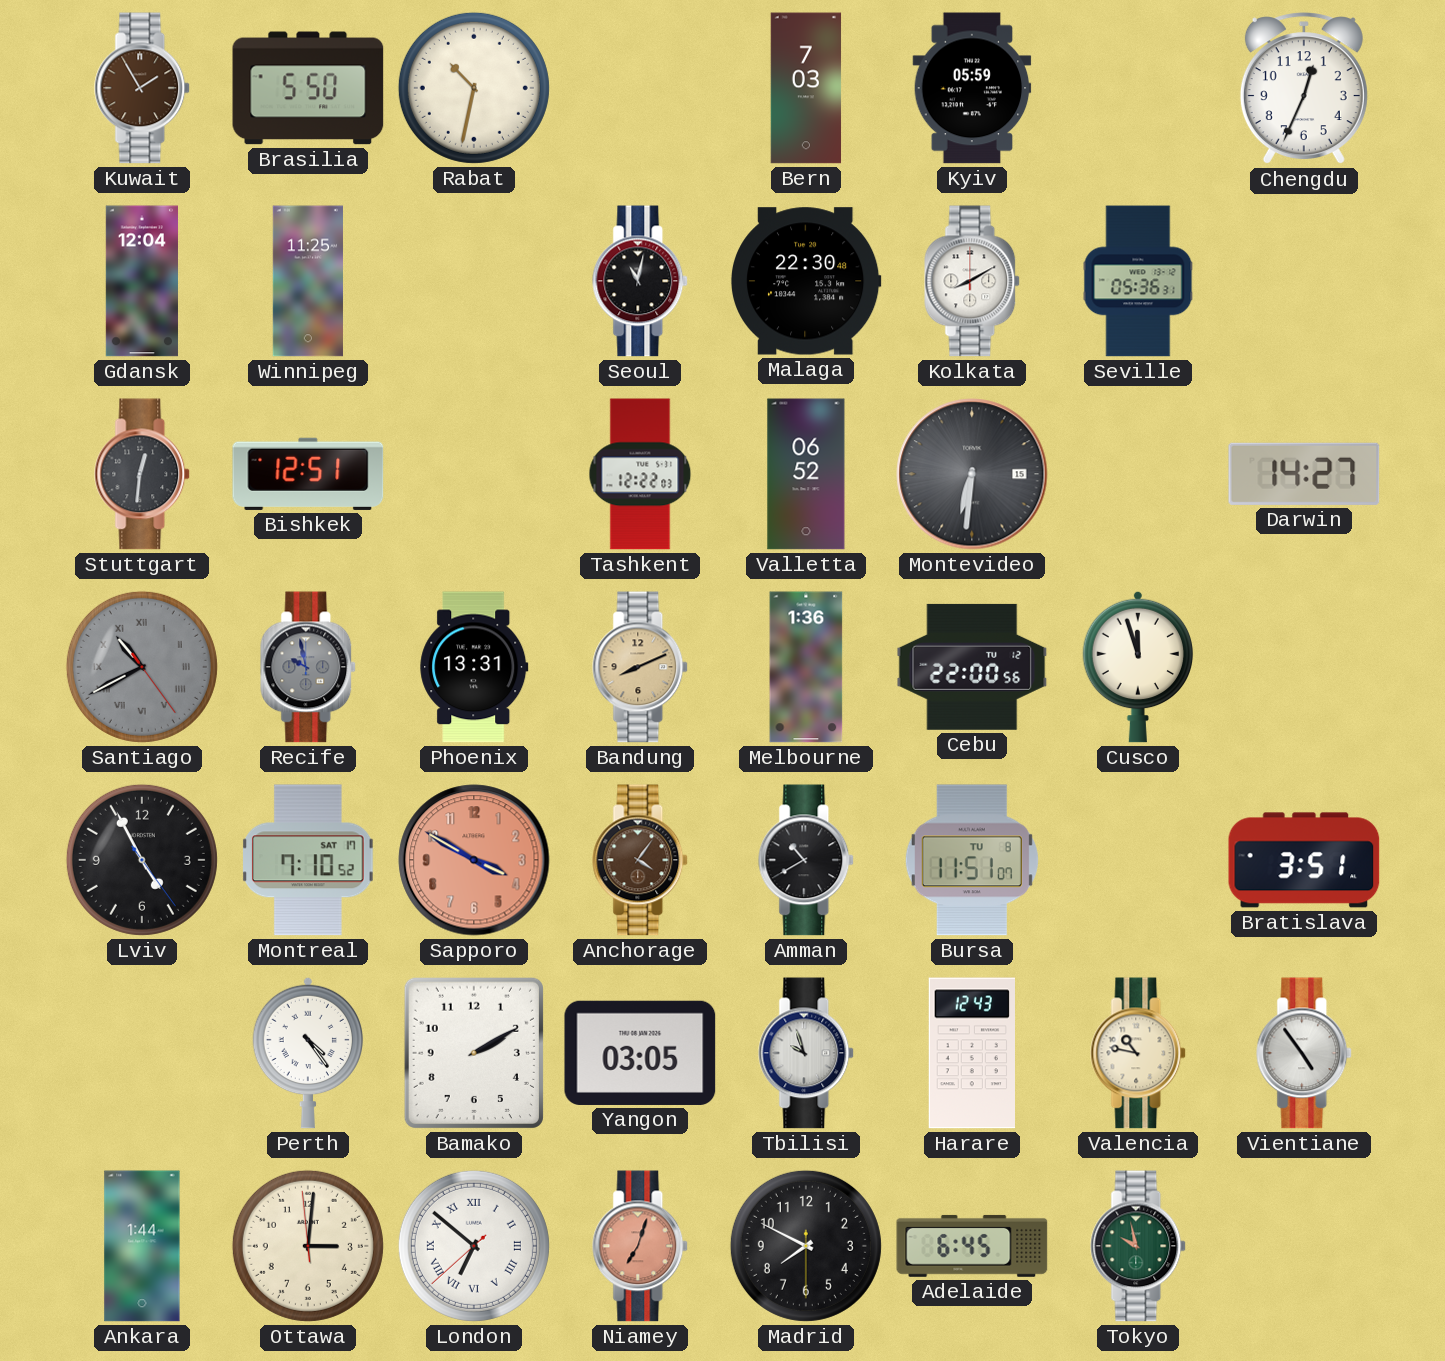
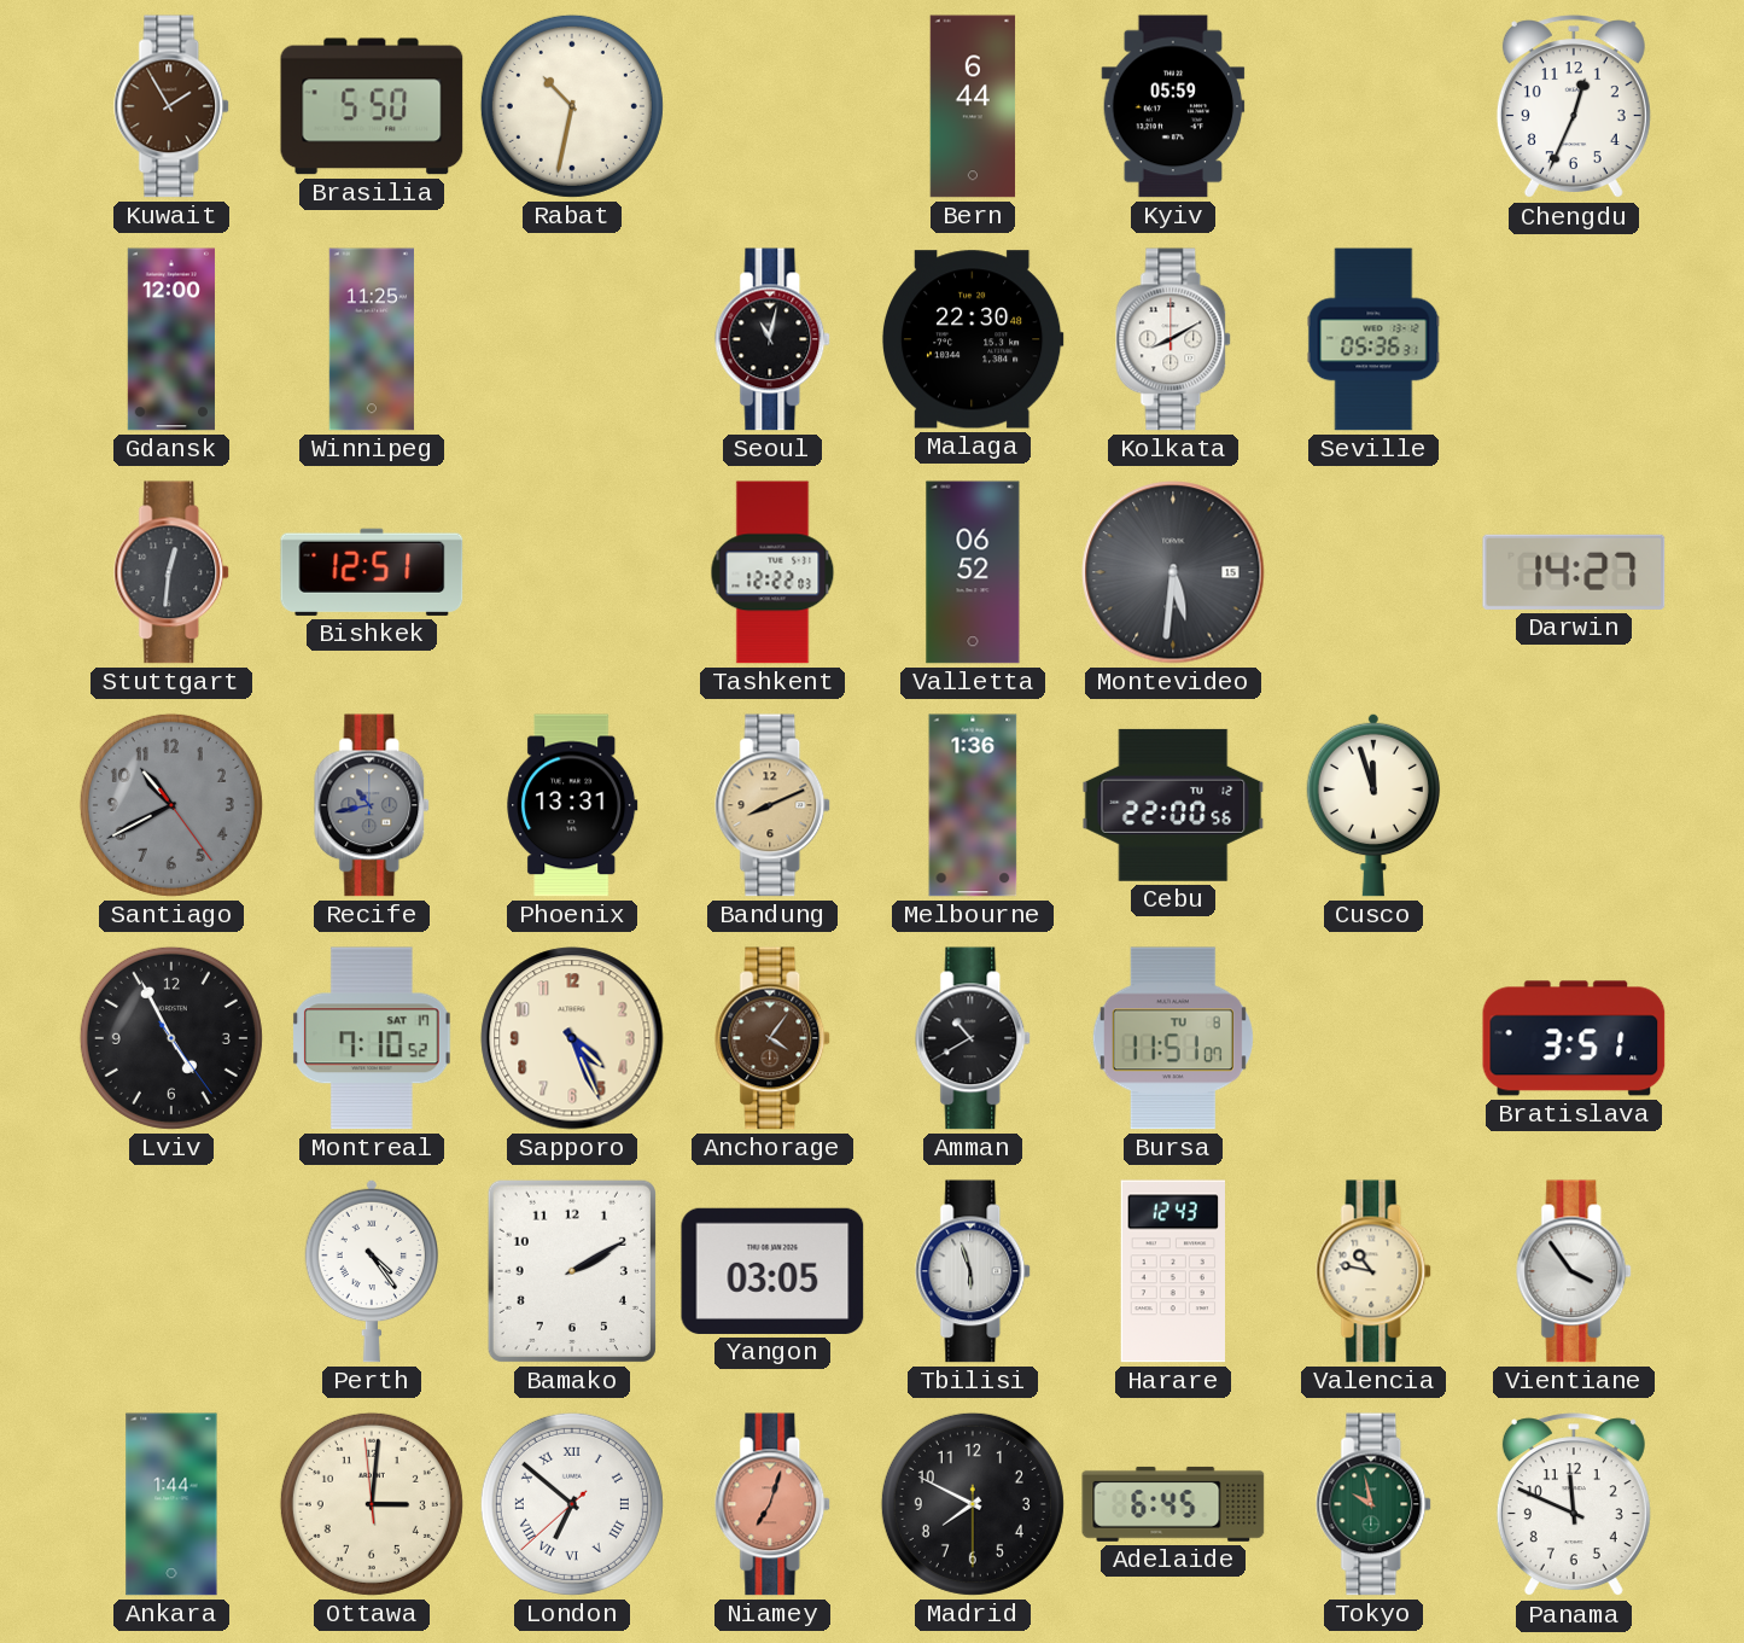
Bern: 7:03 -> 6:44
Gdansk: 12:04 -> 12:00
Montevideo: 6:31 -> 5:31
Santiago numerals: Roman -> Arabic
Recife: 9:58 -> 10:43
Sapporo: 3:50 -> 4:26
Sapporo dial: salmon -> cream
Tbilisi: 9:57 -> 5:57
Vientiane: 4:54 -> 3:54
Panama: none -> 11:49
